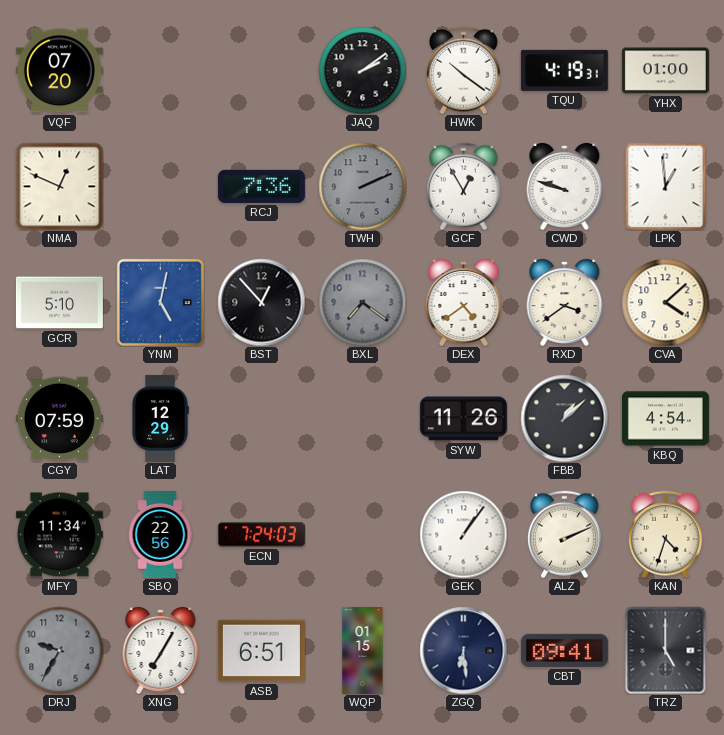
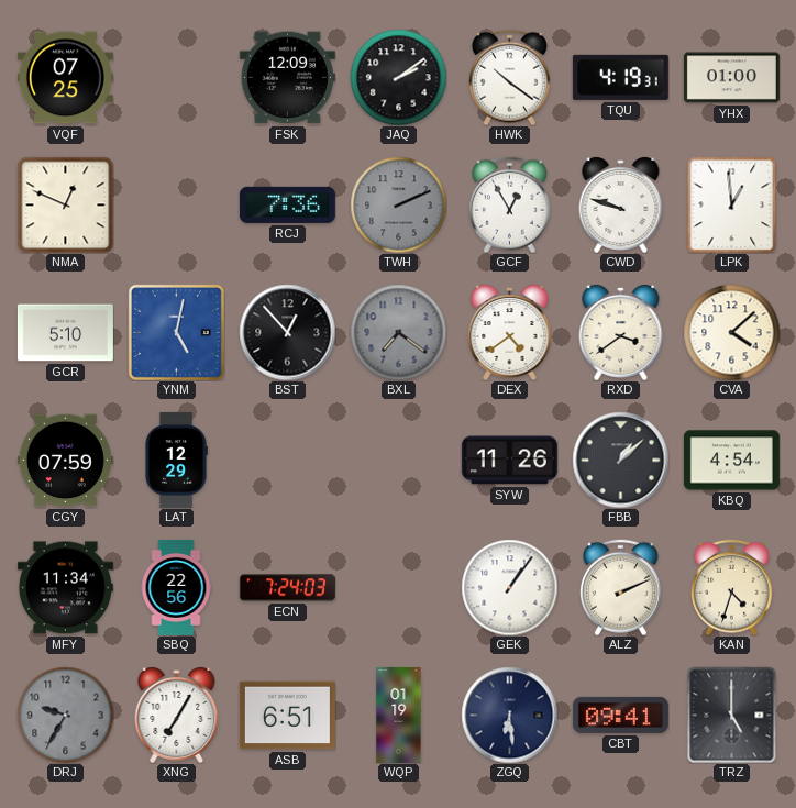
VQF: 07:20 -> 07:25
FSK: none -> 12:09
WQP: 01:15 -> 01:19
